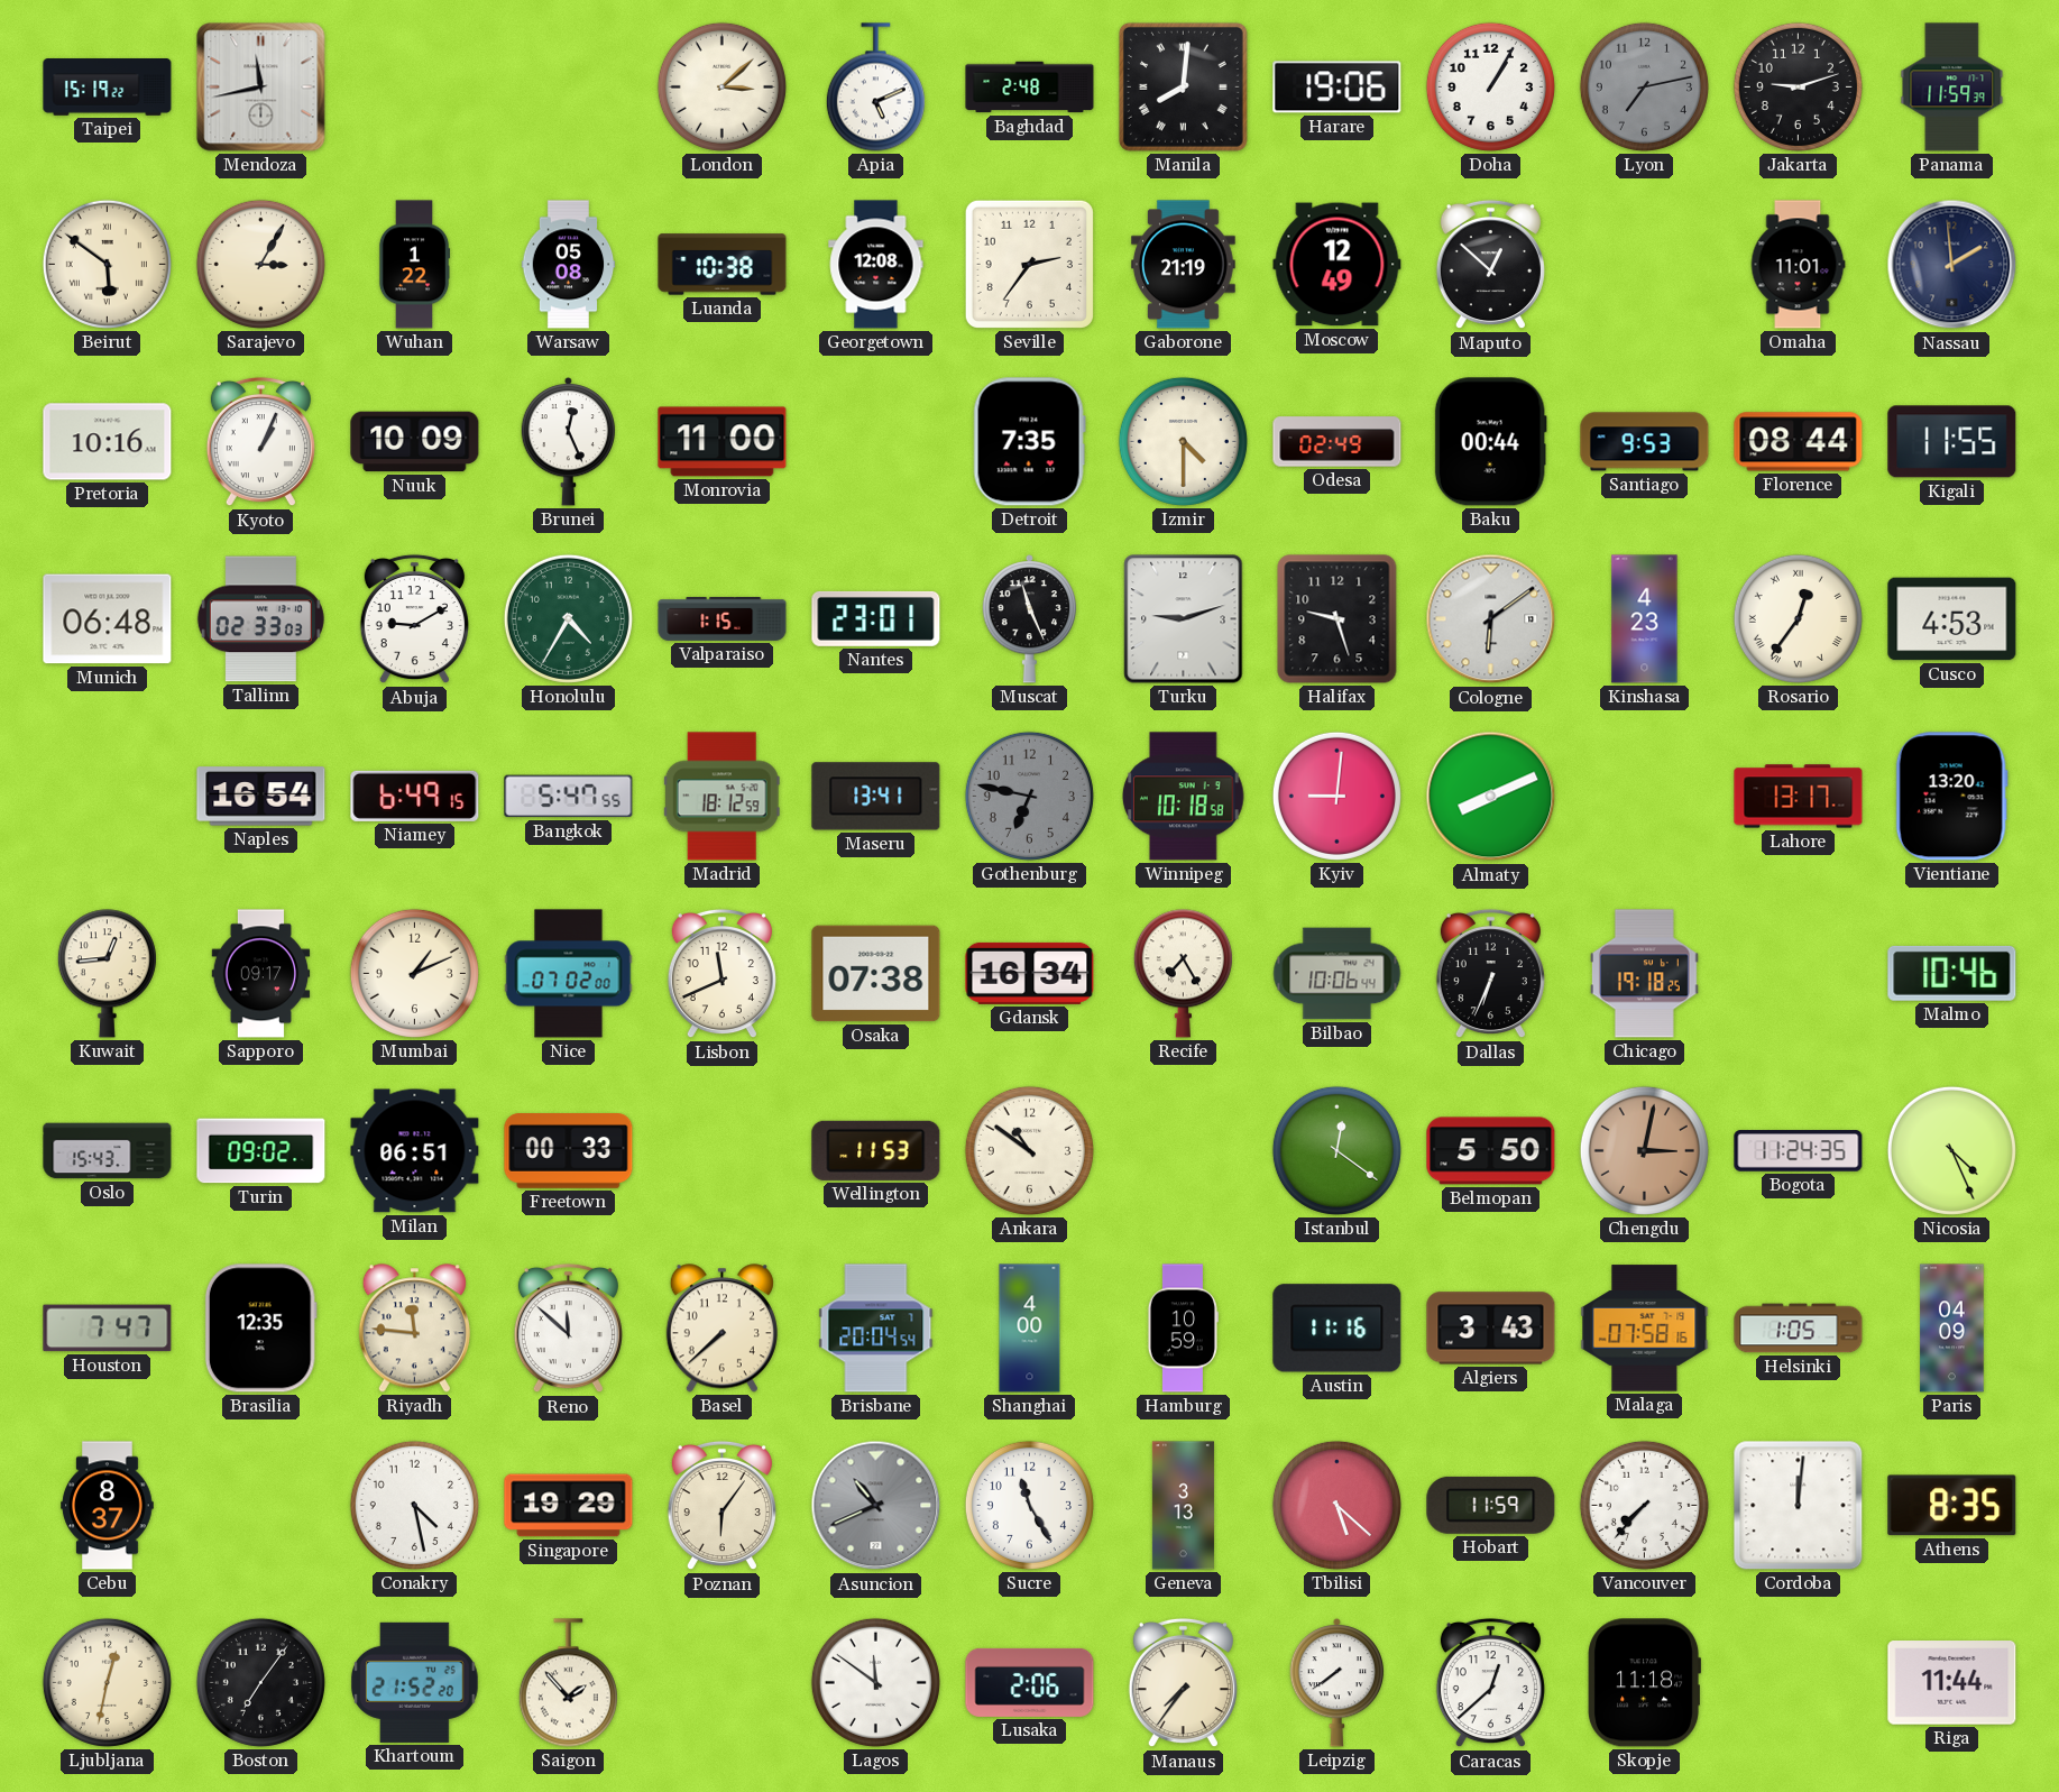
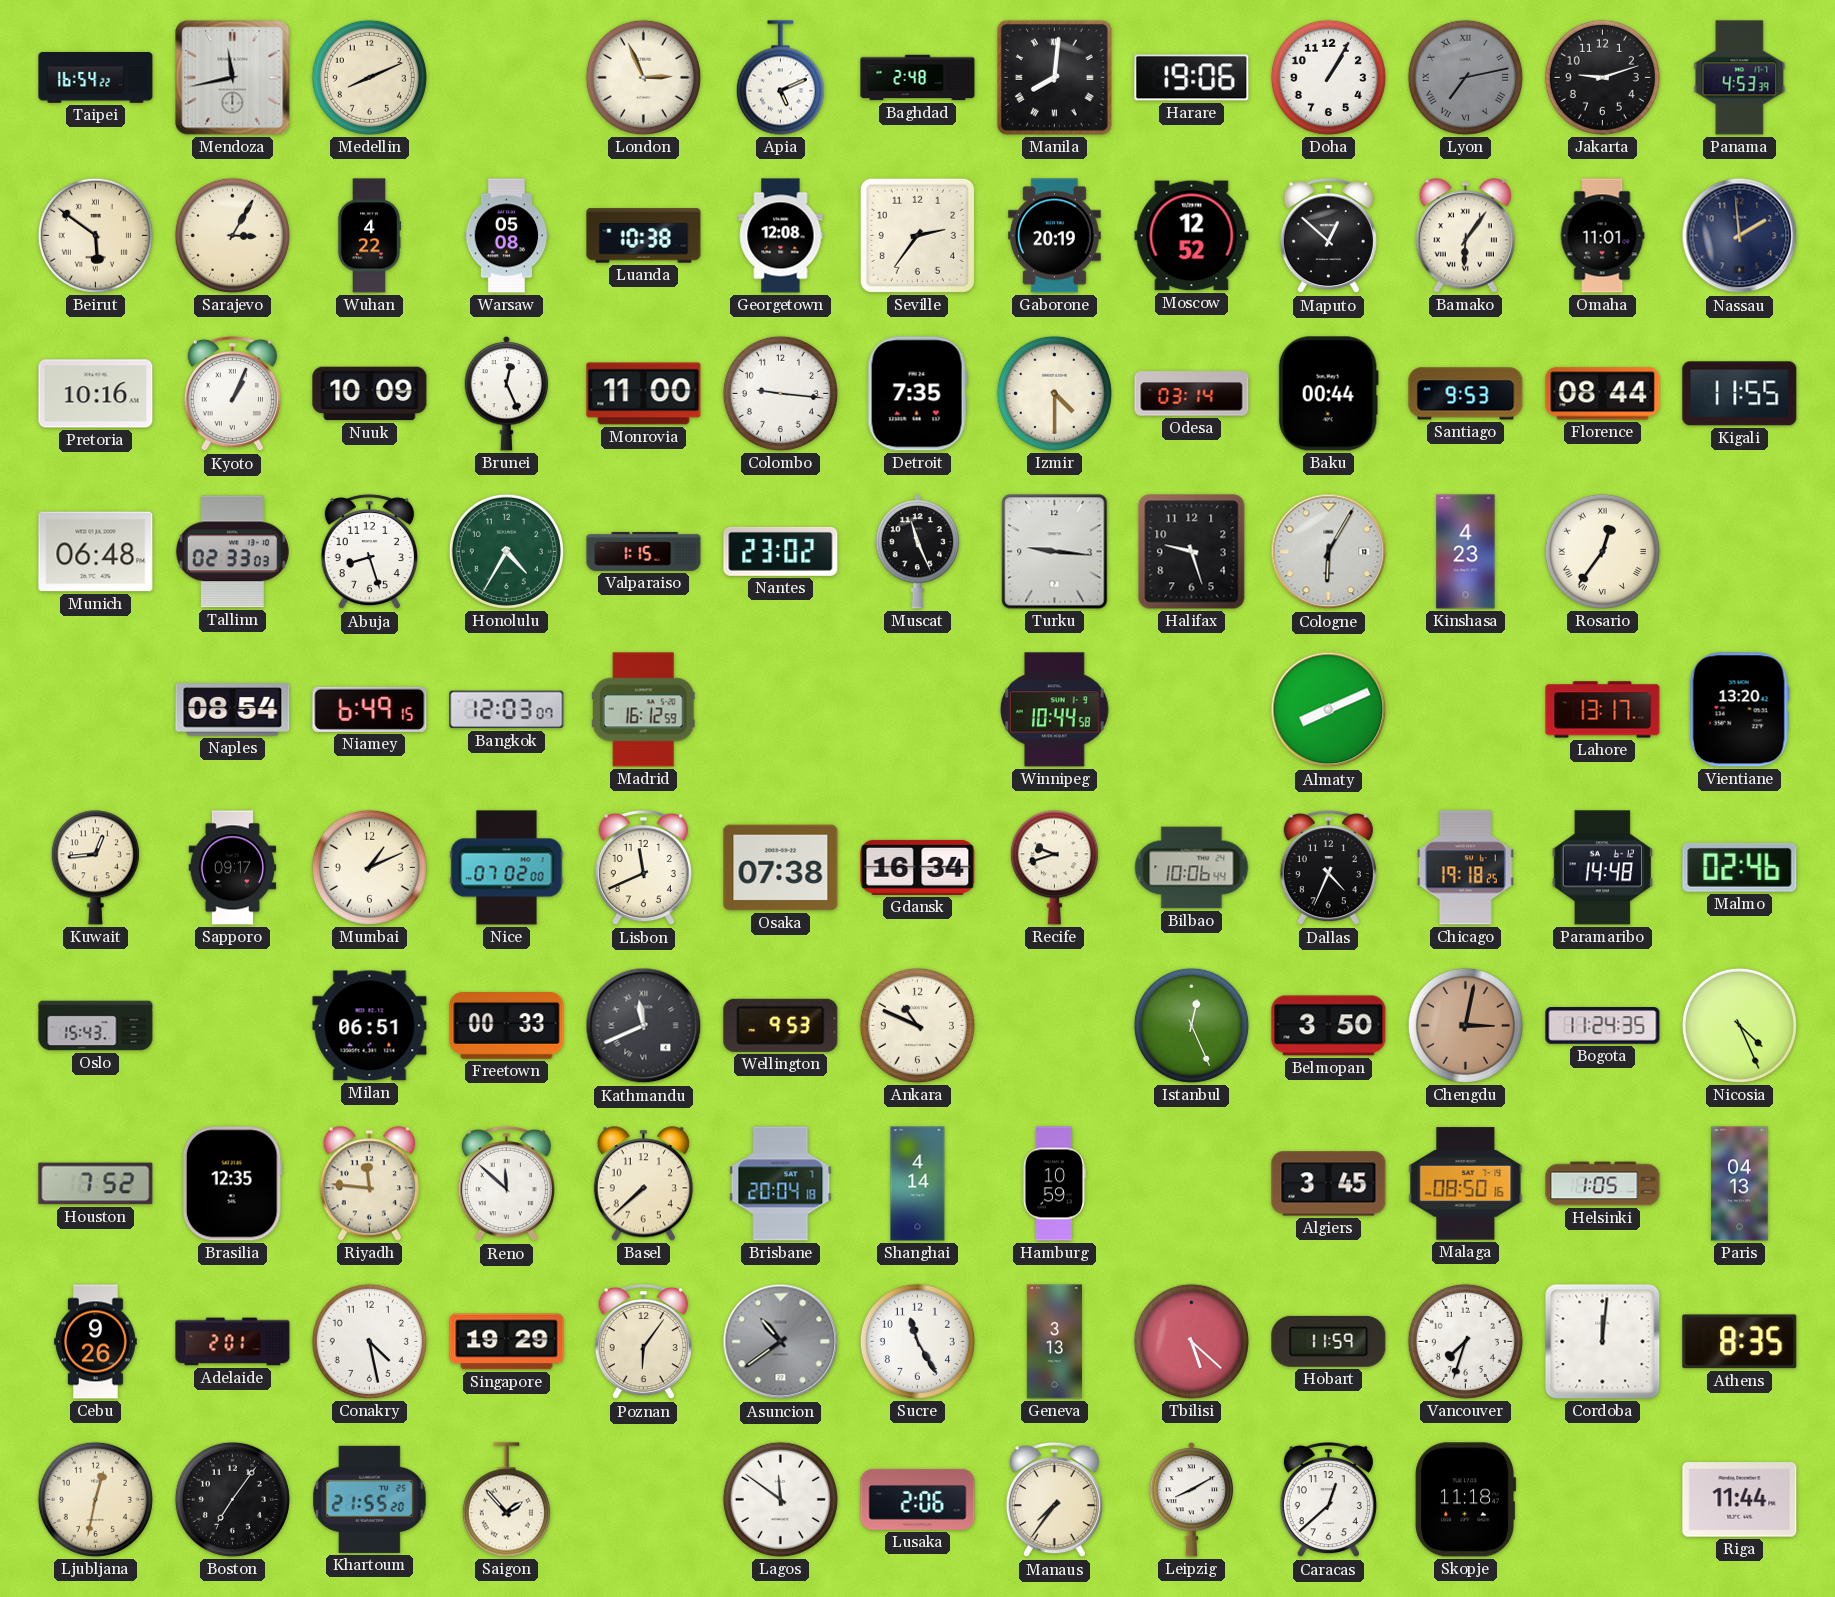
Taipei: 15:19 -> 16:54
Medellin: none -> 8:11
London: 3:08 -> 2:56
Lyon numerals: Arabic -> Roman
Panama: 11:59 -> 4:53
Wuhan: 1:22 -> 4:22
Gaborone: 21:19 -> 20:19
Moscow: 12:49 -> 12:52
Bamako: none -> 6:06
Colombo: none -> 9:16
Odesa: 02:49 -> 03:14
Abuja: 9:10 -> 8:27
Nantes: 23:01 -> 23:02
Turku: 9:12 -> 9:16
Cologne: 6:09 -> 6:05
Cusco: 4:53 -> none
Naples: 16:54 -> 08:54
Bangkok: 5:47 -> 12:03
Madrid: 18:12 -> 16:12
Maseru: 13:41 -> none
Gothenburg: 6:47 -> none
Winnipeg: 10:18 -> 10:44
Kyiv: 9:01 -> none
Recife: 7:25 -> 9:42
Dallas: 6:34 -> 4:34
Paramaribo: none -> 14:48
Malmo: 10:46 -> 02:46
Turin: 09:02 -> none
Kathmandu: none -> 11:41
Wellington: 11:53 -> 9:53
Ankara: 10:51 -> 10:49
Istanbul: 12:21 -> 12:26
Belmopan: 5:50 -> 3:50
Houston: 7:47 -> 7:52
Brisbane: 20:04:54 -> 20:04:18
Shanghai: 4:00 -> 4:14
Austin: 11:16 -> none
Algiers: 3:43 -> 3:45
Malaga: 07:58 -> 08:50
Paris: 04:09 -> 04:13
Cebu: 8:37 -> 9:26
Adelaide: none -> 2:01
Asuncion: 10:41 -> 10:39
Vancouver: 7:37 -> 7:33
Khartoum: 21:52 -> 21:55
Leipzig: 7:39 -> 8:10
